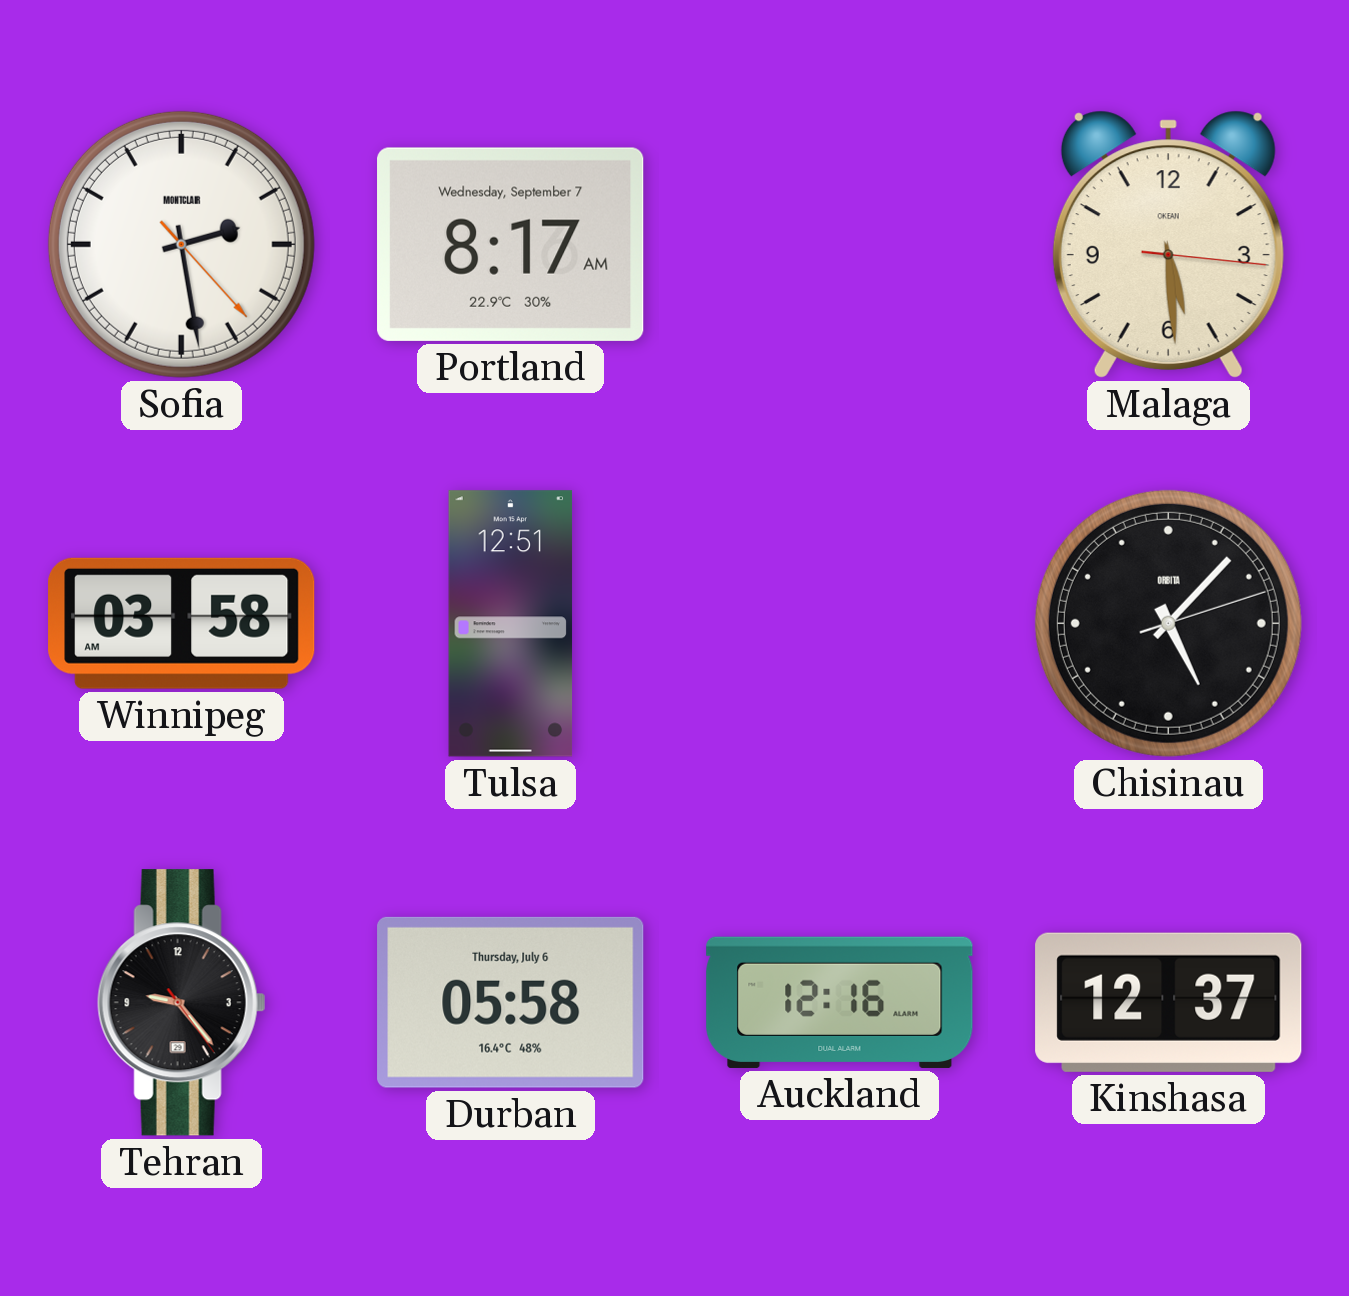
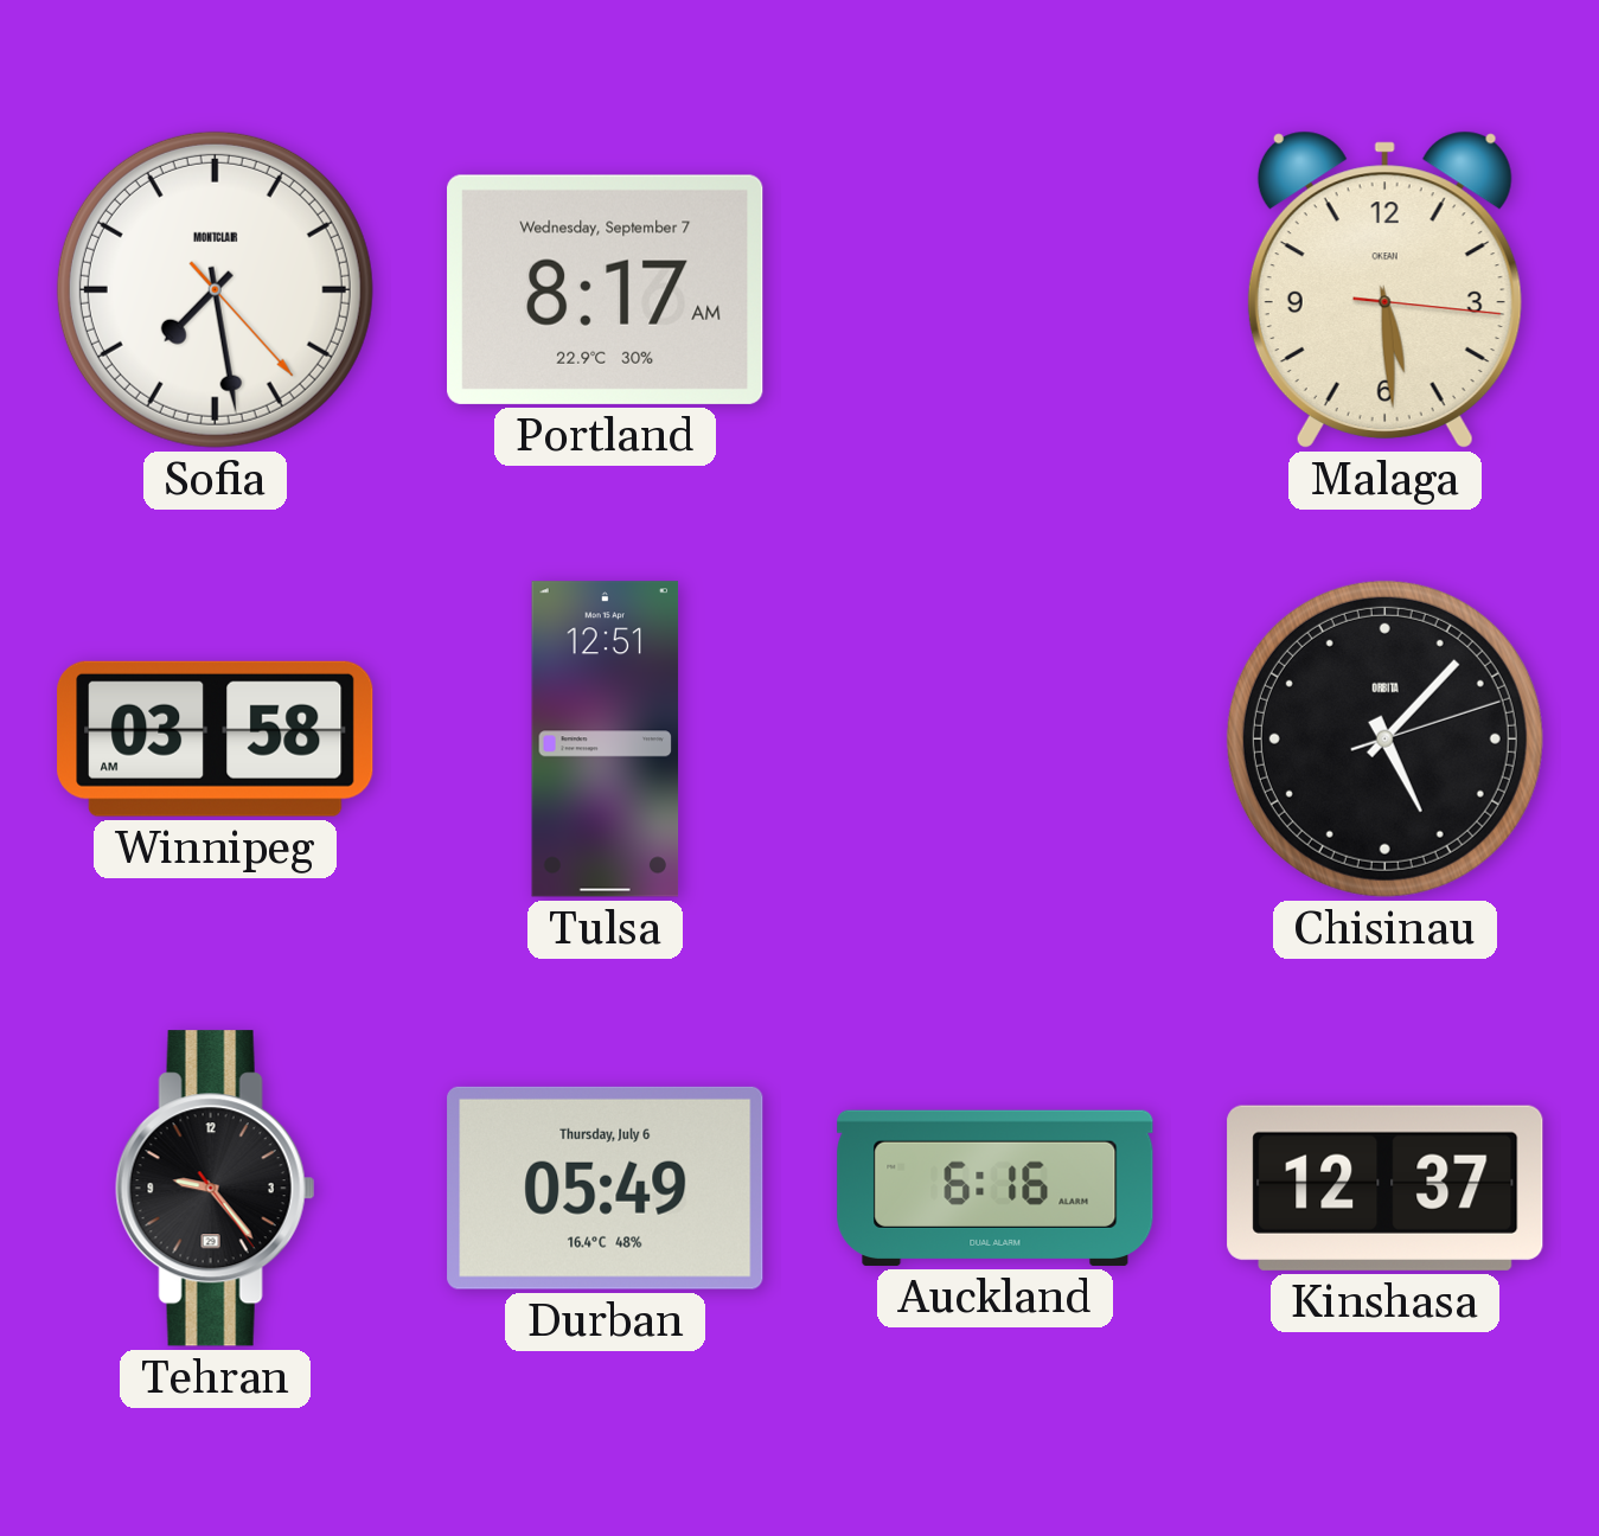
Sofia: 2:28 -> 7:28
Durban: 05:58 -> 05:49
Auckland: 12:16 -> 6:16
